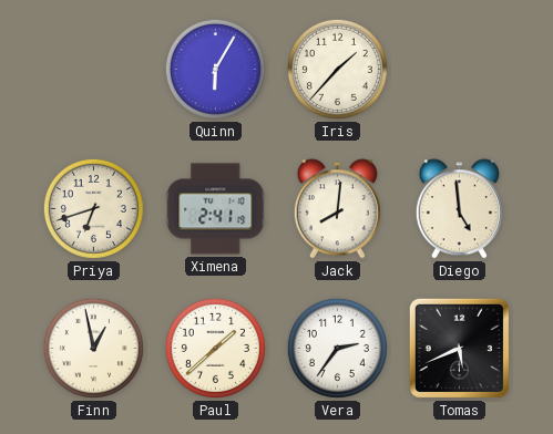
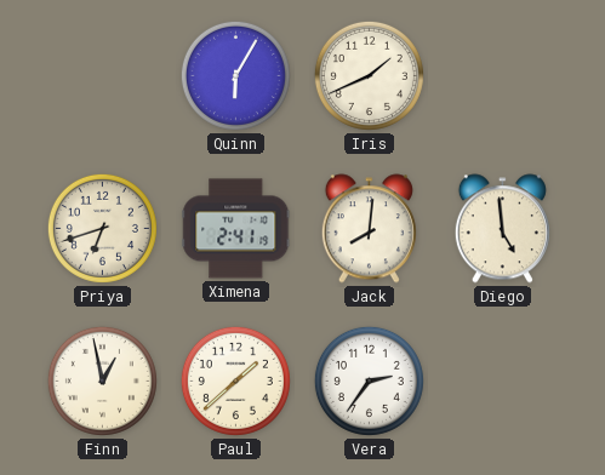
Iris: 1:37 -> 1:41
Tomas: 5:41 -> none
